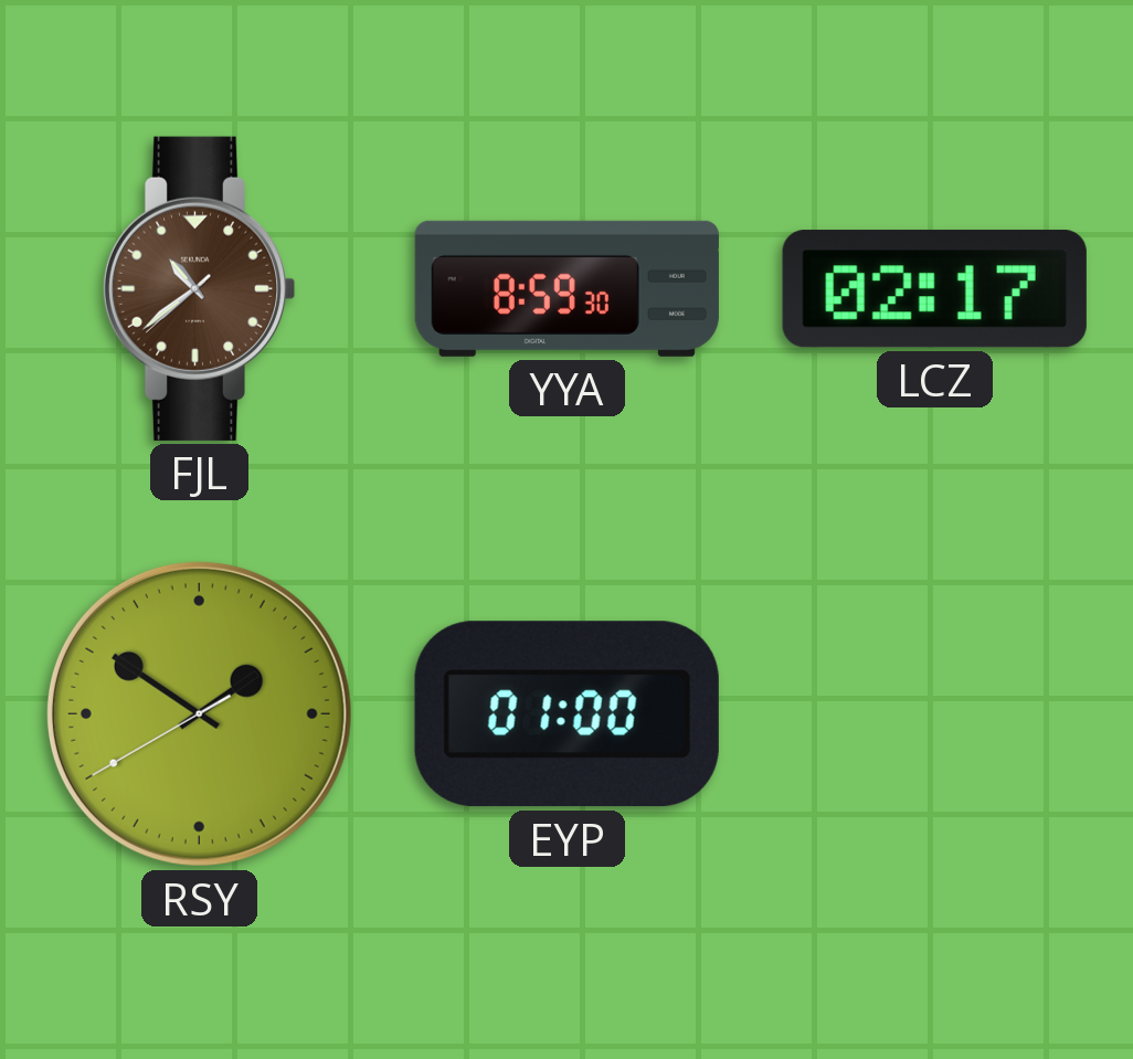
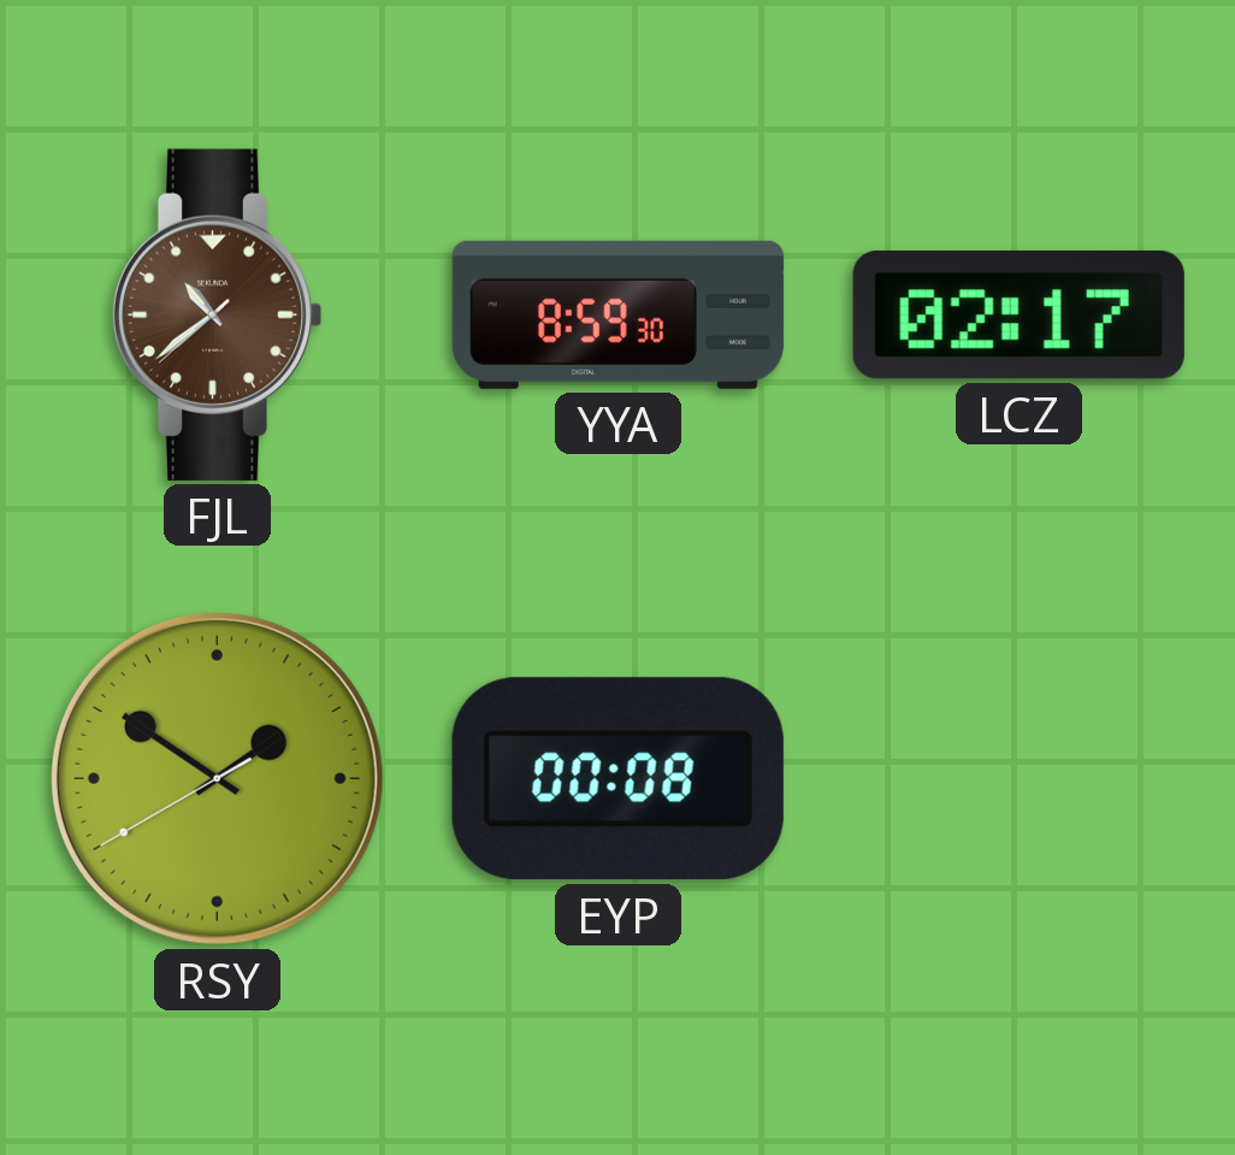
EYP: 01:00 -> 00:08
